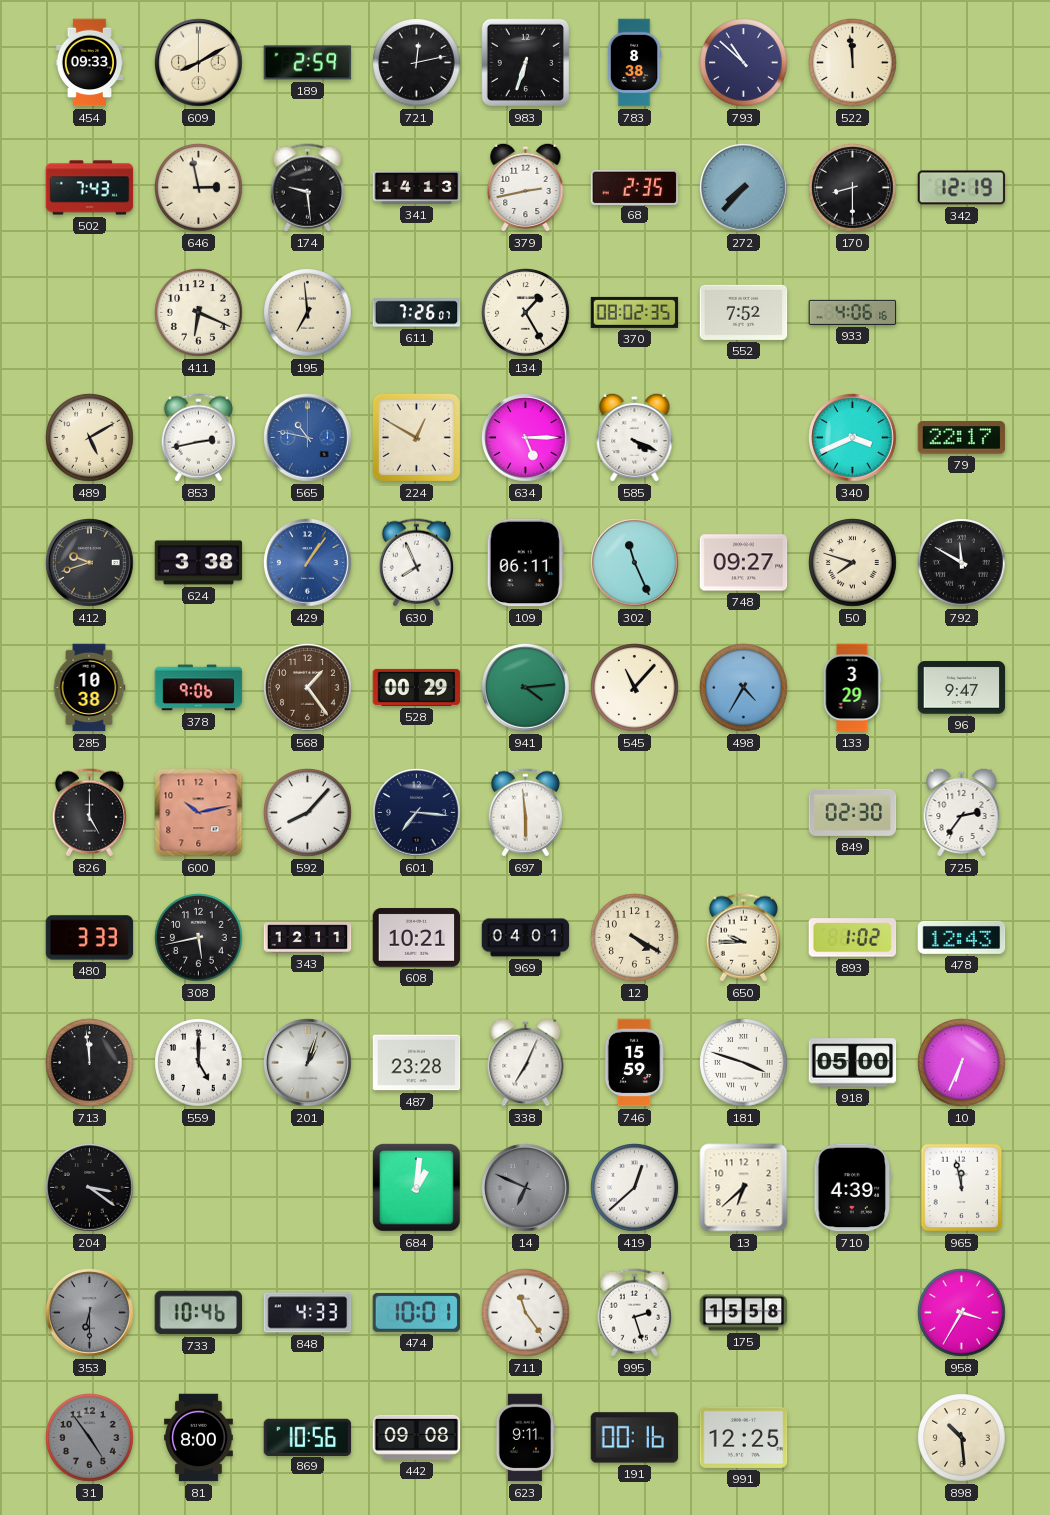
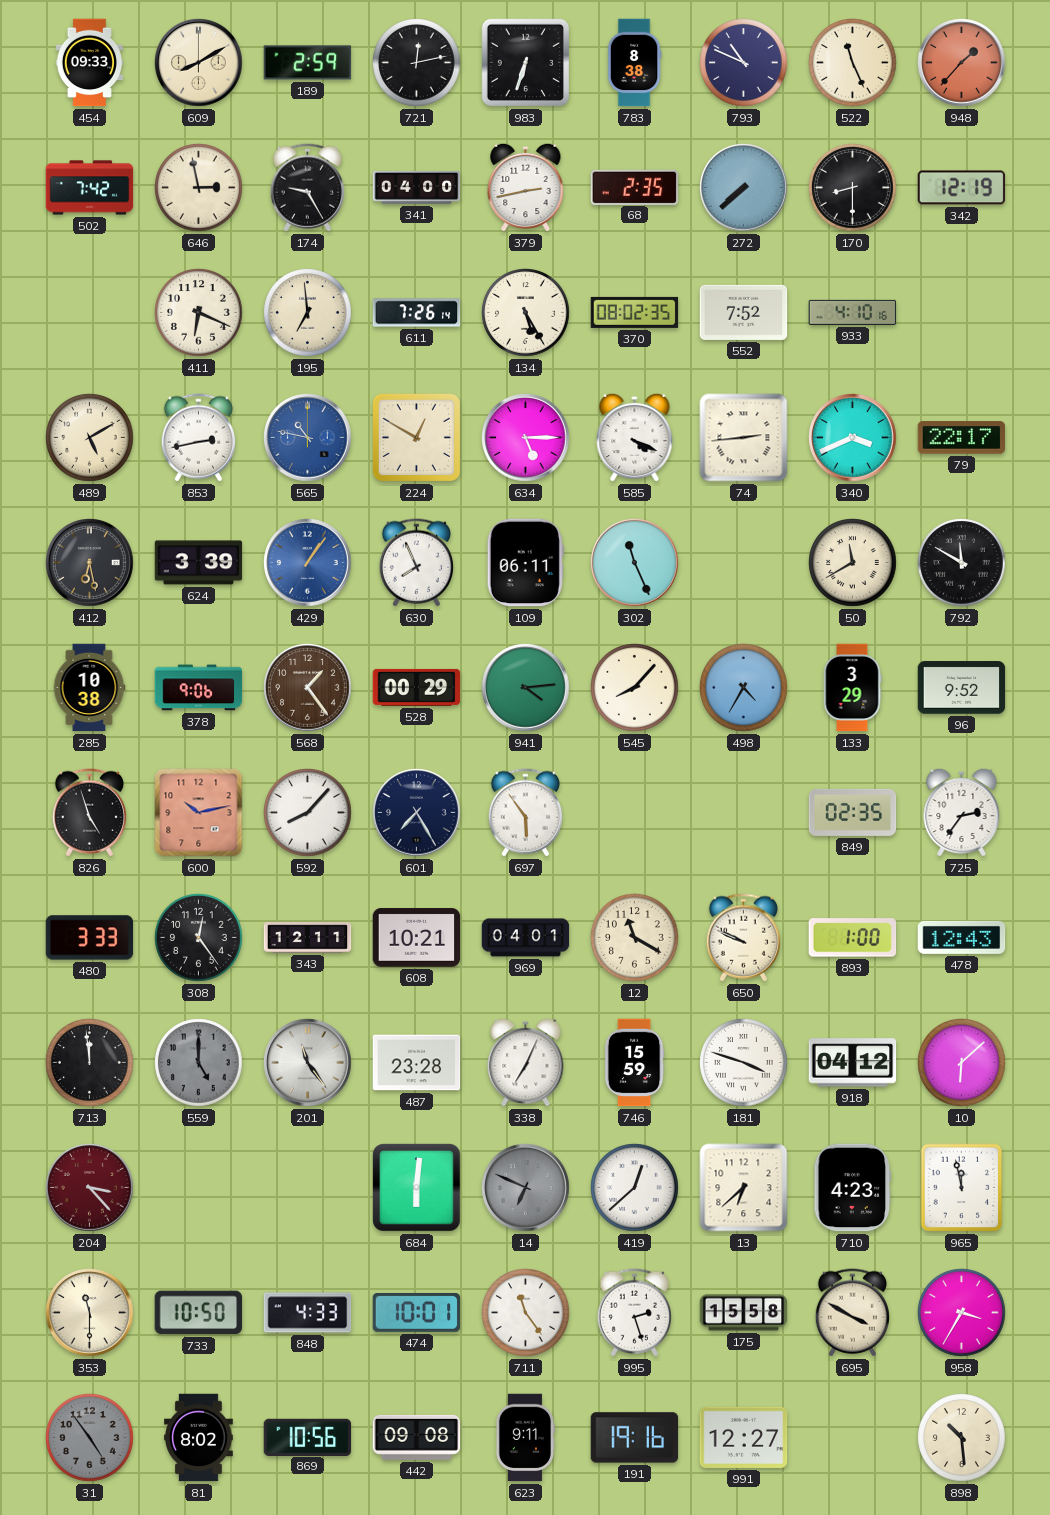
793: 10:52 -> 10:49
522: 11:59 -> 11:26
948: none -> 1:37
502: 7:43 -> 7:42
174: 9:29 -> 9:25
341: 14:13 -> 04:00
272: 7:37 -> 7:38
611: 7:26:07 -> 7:26:14
134: 1:25 -> 5:25
933: 4:06 -> 4:10
74: none -> 2:44
412: 9:42 -> 6:28
624: 3:38 -> 3:39
748: 09:27 -> none
50: 7:48 -> 11:40
545: 11:07 -> 8:07
96: 9:47 -> 9:52
826: 5:00 -> 4:57
601: 7:16 -> 7:25
697: 5:59 -> 5:54
849: 02:30 -> 02:35
308: 5:43 -> 12:24
12: 4:20 -> 11:20
650: 9:45 -> 9:49
893: 1:02 -> 1:00
559 dial: white -> grey
201: 1:03 -> 11:24
918: 05:00 -> 04:12
10: 6:34 -> 6:08
204: 3:21 -> 3:23
204 dial: black -> burgundy
684: 1:01 -> 6:01
710: 4:39 -> 4:23
353: 6:30 -> 11:30
353 dial: grey -> cream
733: 10:46 -> 10:50
695: none -> 3:50
81: 8:00 -> 8:02
191: 00:16 -> 19:16
991: 12:25 -> 12:27
